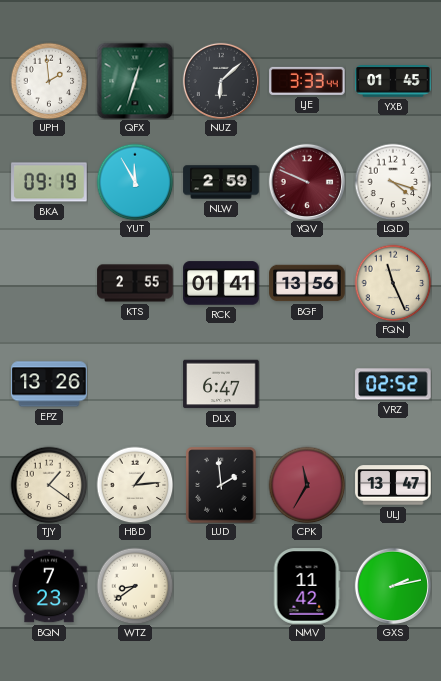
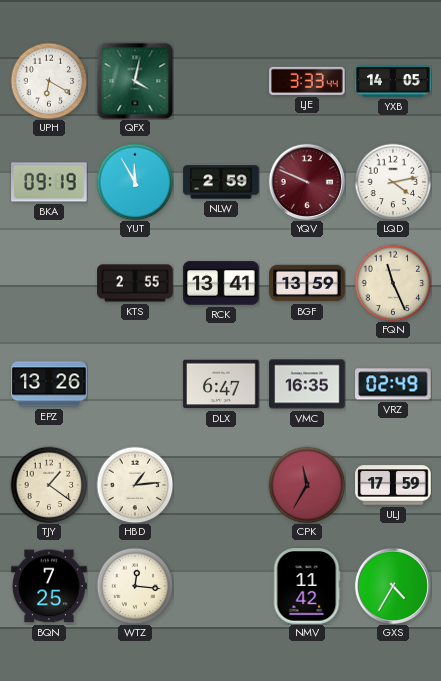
UPH: 1:59 -> 6:20
QFX: 12:33 -> 4:02
NUZ: 6:08 -> none
YXB: 01:45 -> 14:05
LQD: 4:18 -> 4:13
RCK: 01:41 -> 13:41
BGF: 13:56 -> 13:59
VMC: none -> 16:35
VRZ: 02:52 -> 02:49
LUD: 1:59 -> none
ULJ: 13:47 -> 17:59
BQN: 7:23 -> 7:25
WTZ: 8:39 -> 12:16
GXS: 2:13 -> 4:35
